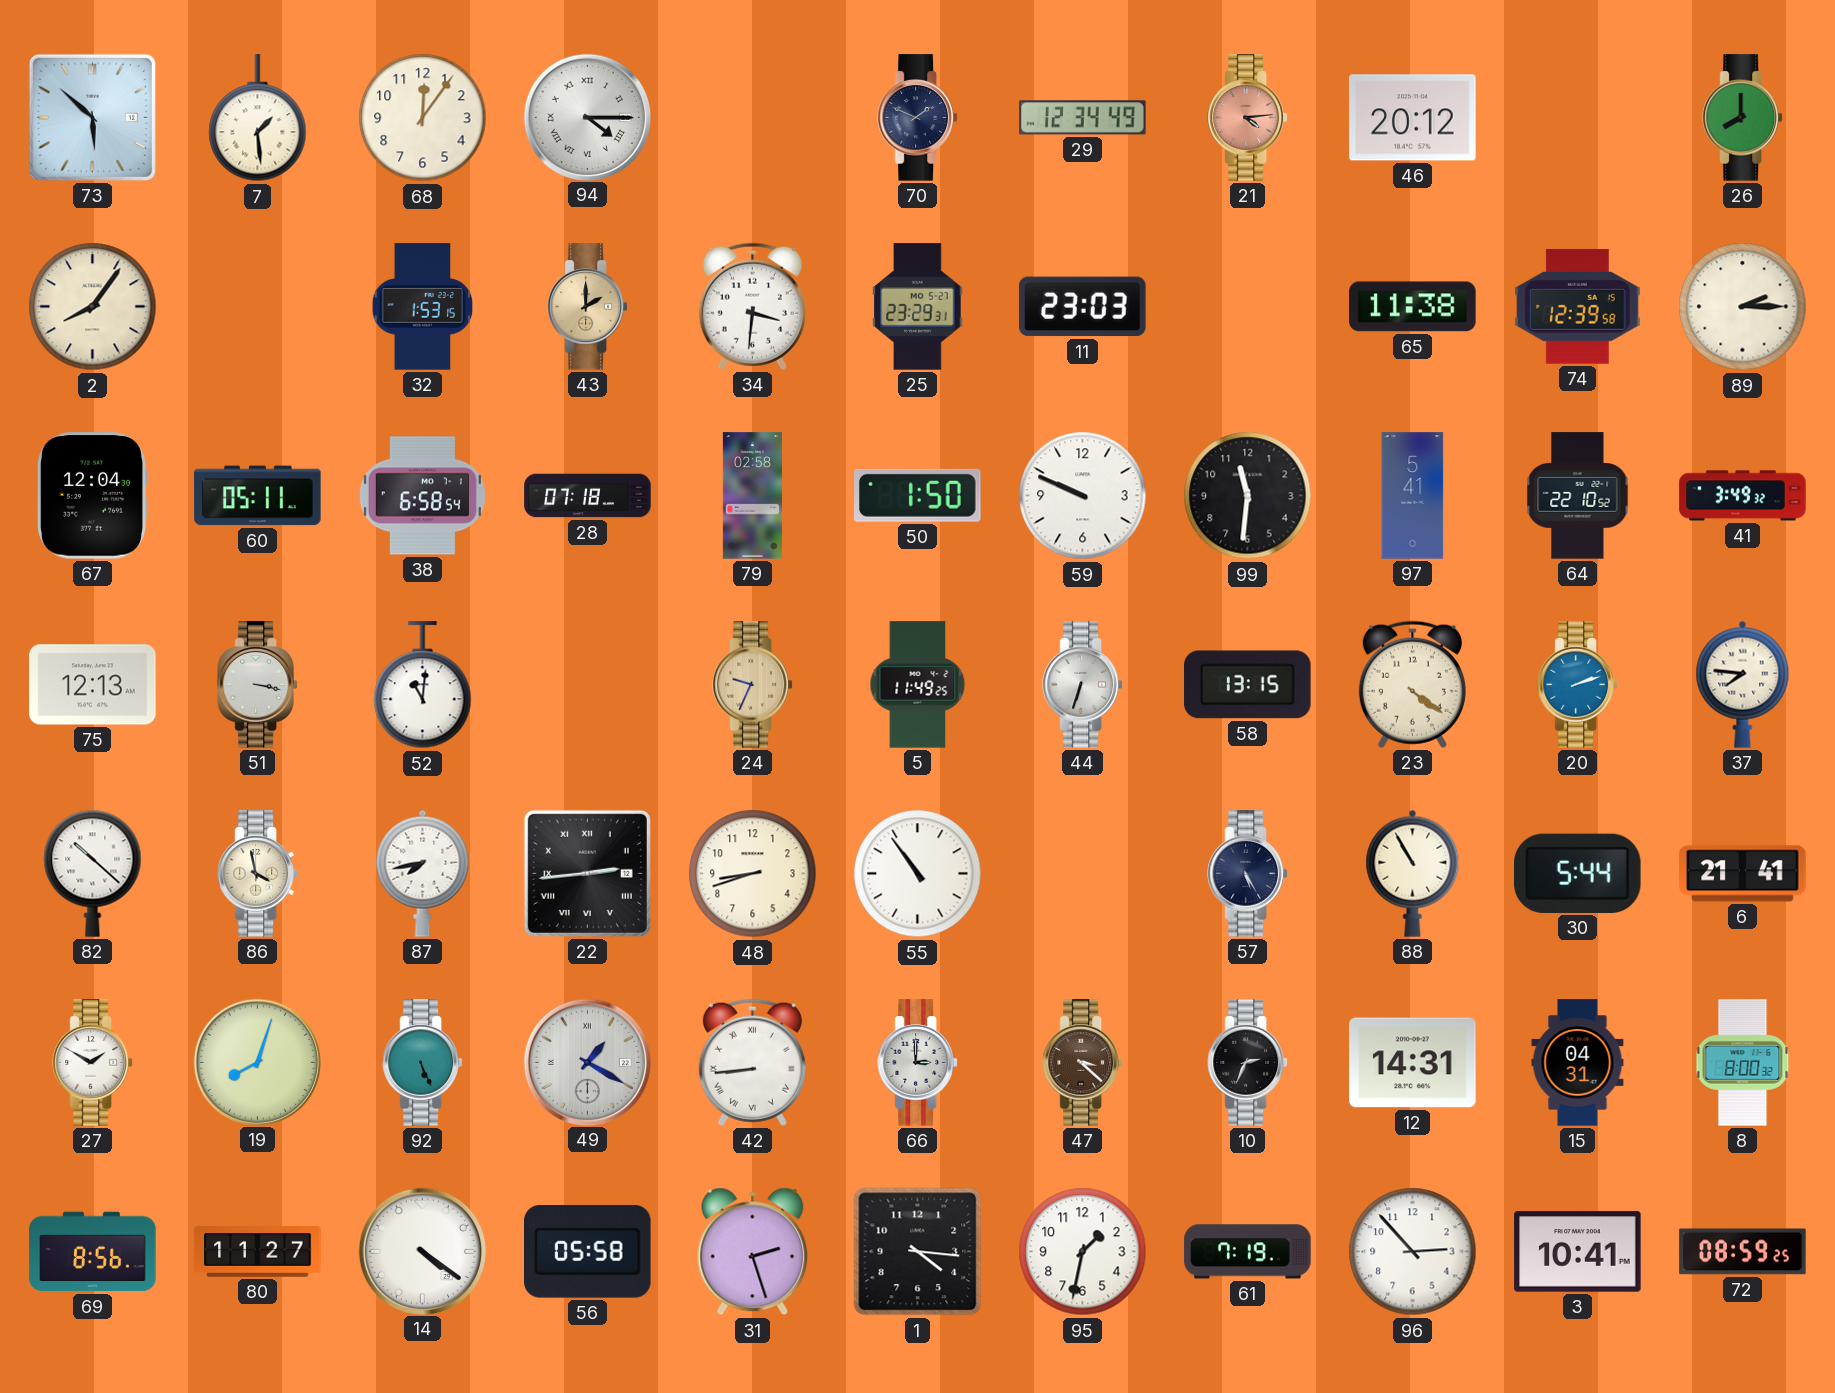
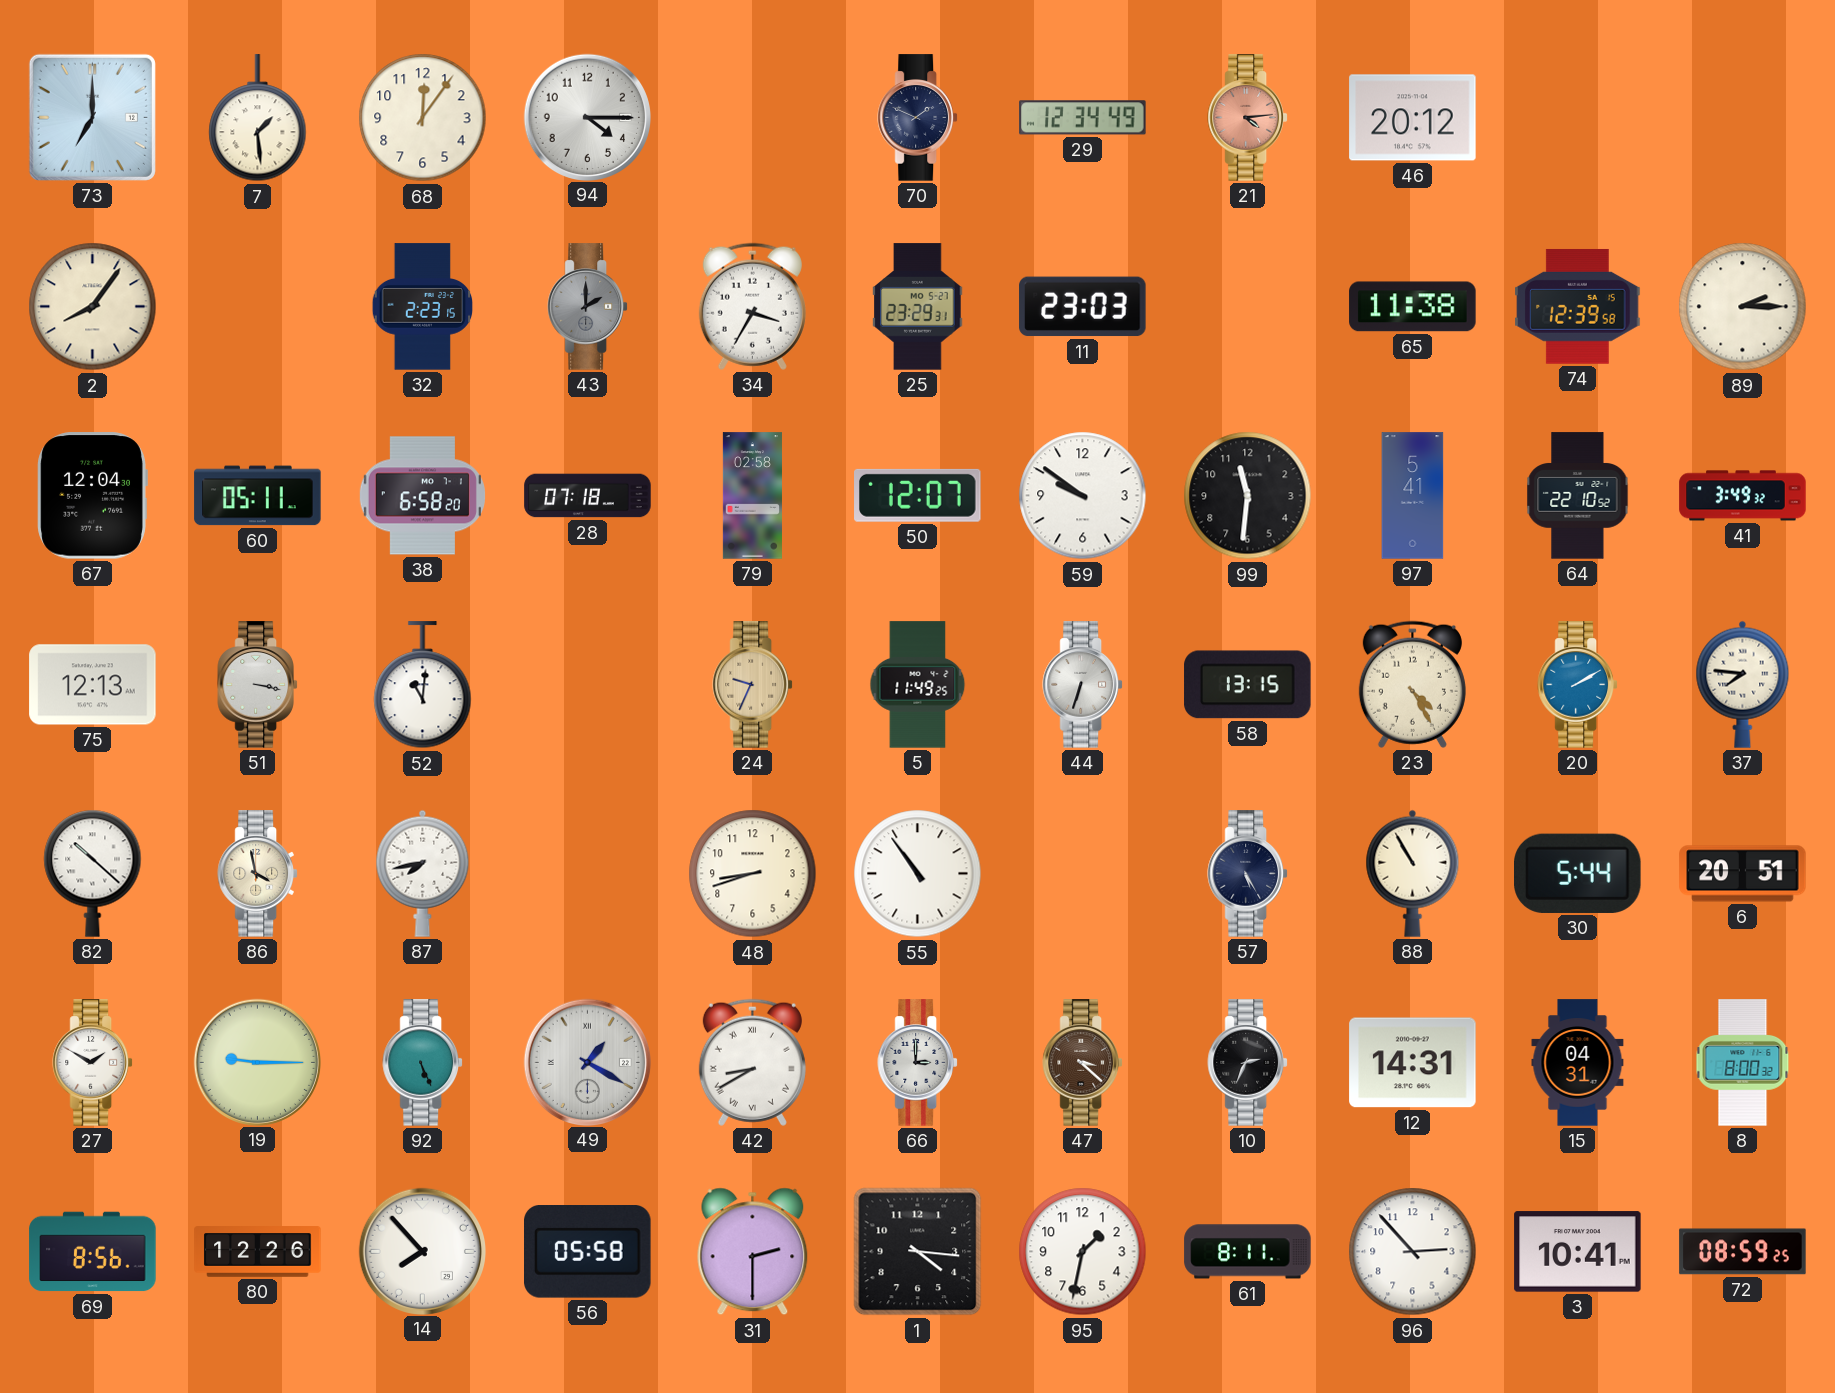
73: 5:52 -> 7:00
94 numerals: Roman -> Arabic
26: 8:00 -> none
32: 1:53 -> 2:23
43 dial: champagne -> grey
34: 3:31 -> 3:35
38: 6:58:54 -> 6:58:20
50: 1:50 -> 12:07
59: 9:49 -> 9:51
23: 4:21 -> 4:25
20: 2:12 -> 2:10
22: 2:44 -> none
6: 21:41 -> 20:51
19: 8:03 -> 9:15
42: 8:44 -> 8:40
80: 11:27 -> 12:26
14: 4:21 -> 7:53
31: 2:27 -> 2:30
61: 7:19 -> 8:11
